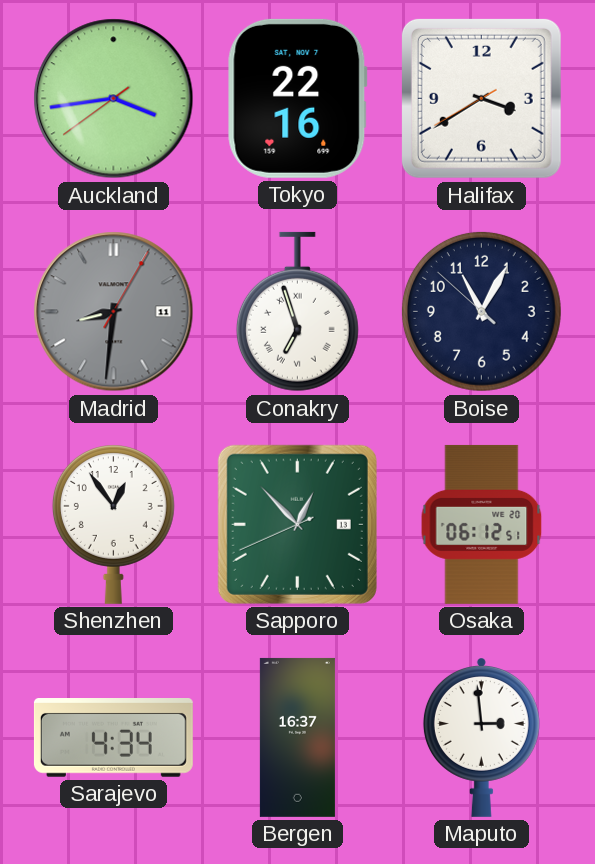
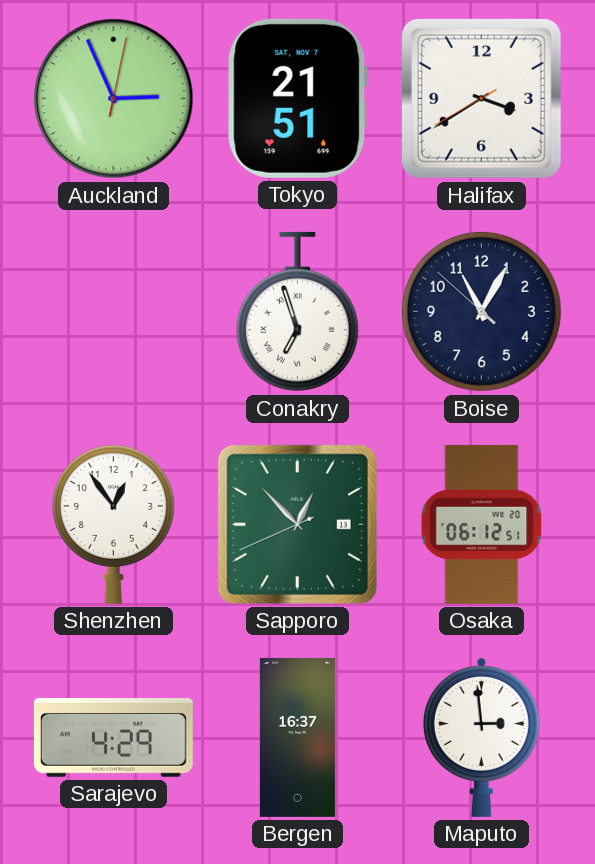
Auckland: 3:43 -> 2:56
Tokyo: 22:16 -> 21:51
Madrid: 8:31 -> none
Sarajevo: 4:34 -> 4:29
